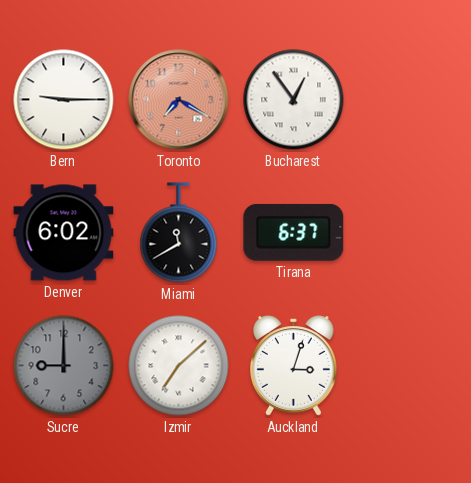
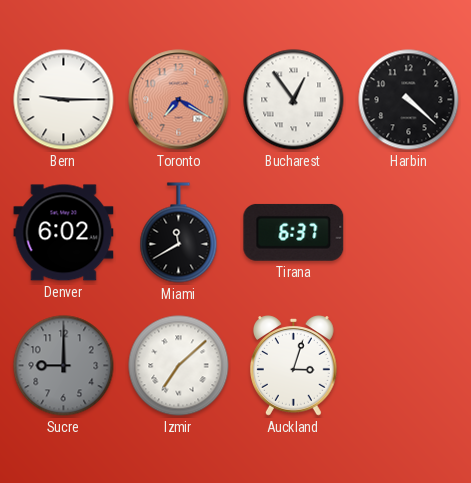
Harbin: none -> 4:22
